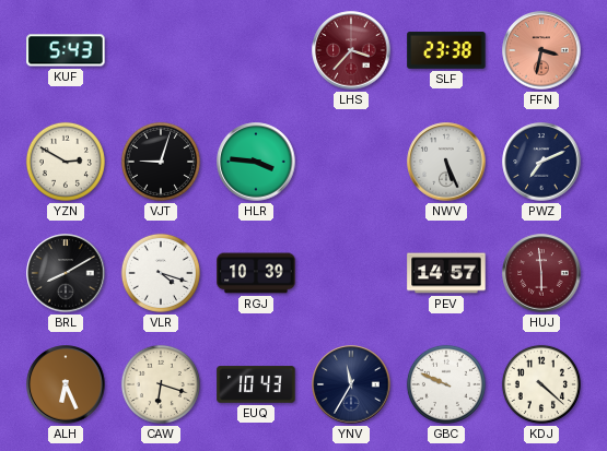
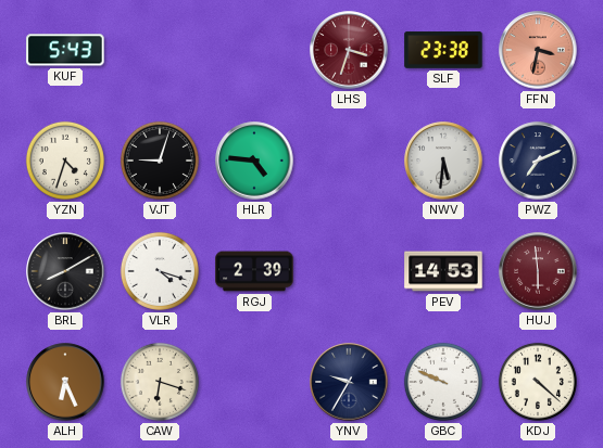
LHS: 3:37 -> 3:33
YZN: 2:50 -> 4:33
HLR: 3:46 -> 4:46
NWV: 5:26 -> 5:31
RGJ: 10:39 -> 2:39
PEV: 14:57 -> 14:53
EUQ: 10:43 -> none
YNV: 11:35 -> 9:35
